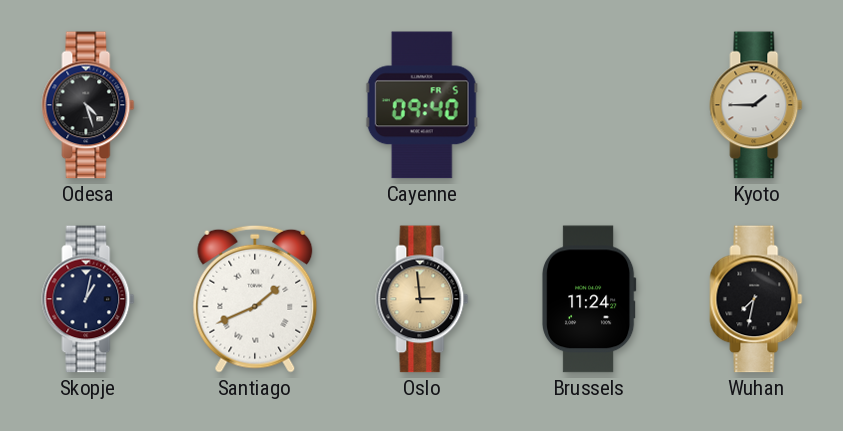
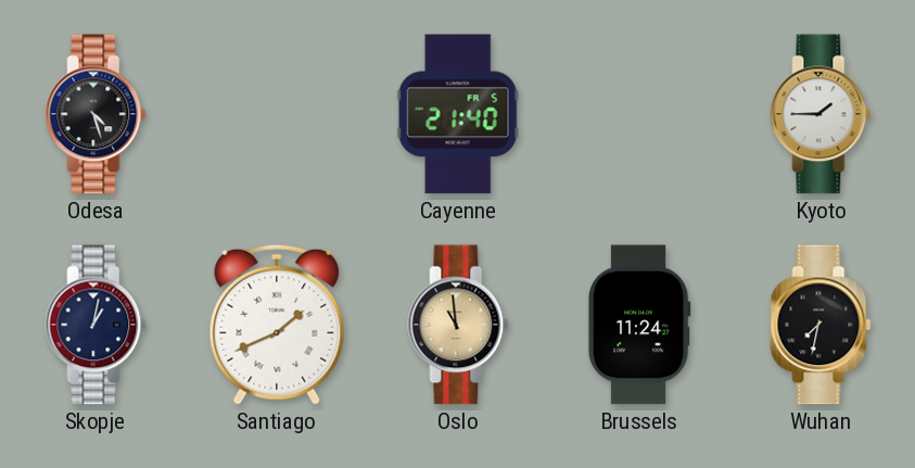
Cayenne: 09:40 -> 21:40
Oslo: 2:59 -> 10:59
